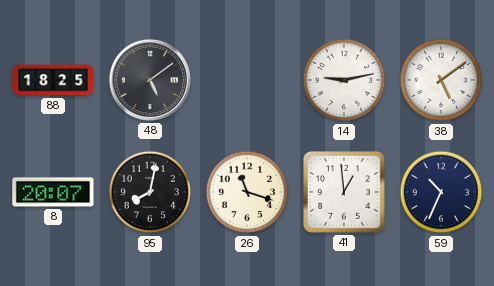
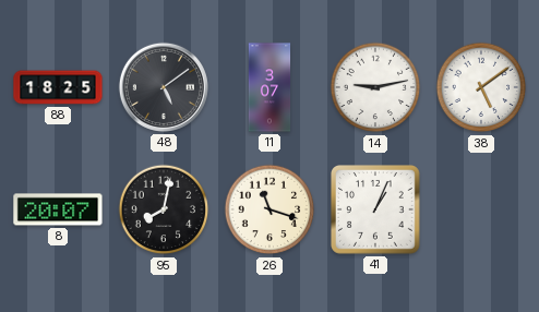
11: none -> 3:07
41: 12:59 -> 1:04
59: 10:34 -> none
